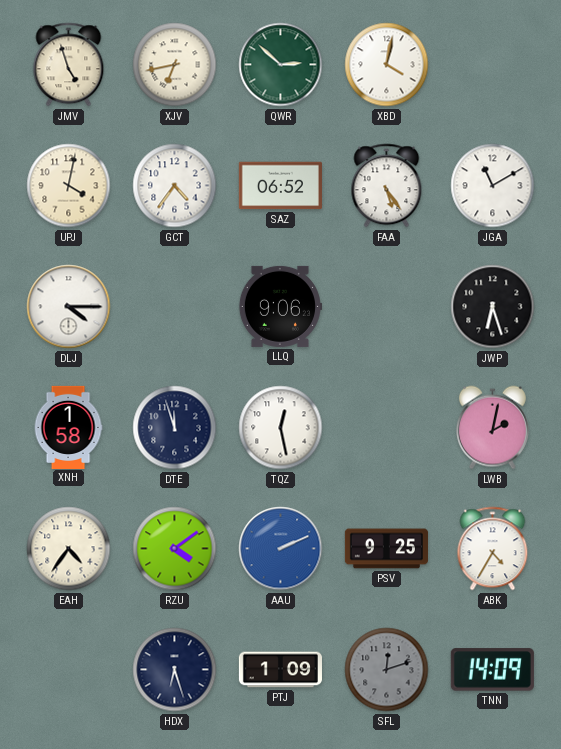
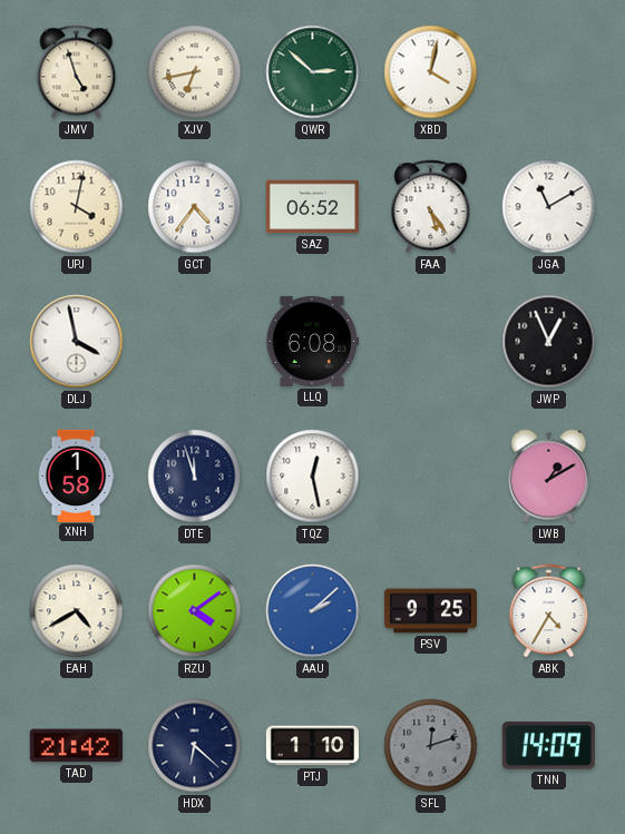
DLJ: 4:15 -> 3:58
LLQ: 9:06 -> 6:08
JWP: 6:27 -> 12:56
LWB: 2:02 -> 1:10
EAH: 4:36 -> 4:40
AAU: 2:11 -> 2:08
TAD: none -> 21:42
HDX: 6:27 -> 6:22
PTJ: 1:09 -> 1:10
